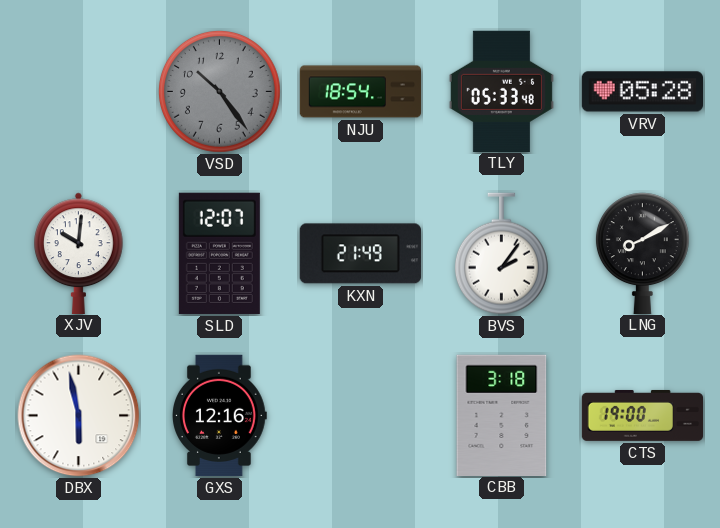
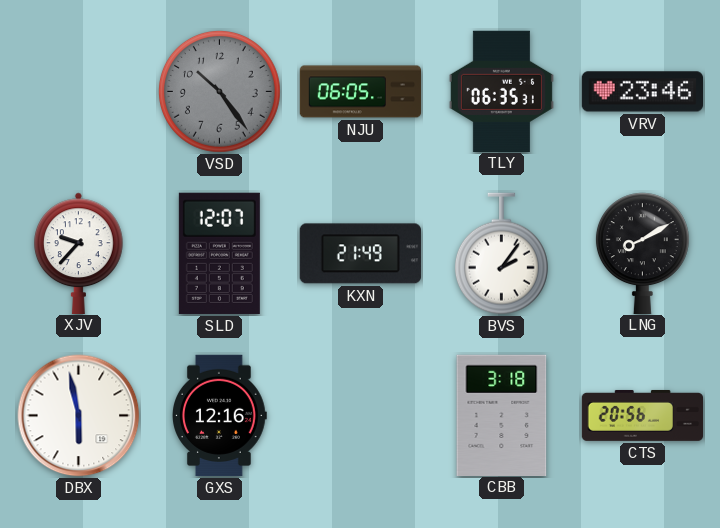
NJU: 18:54 -> 06:05
TLY: 05:33 -> 06:35
VRV: 05:28 -> 23:46
XJV: 10:01 -> 9:37
CTS: 19:00 -> 20:56
